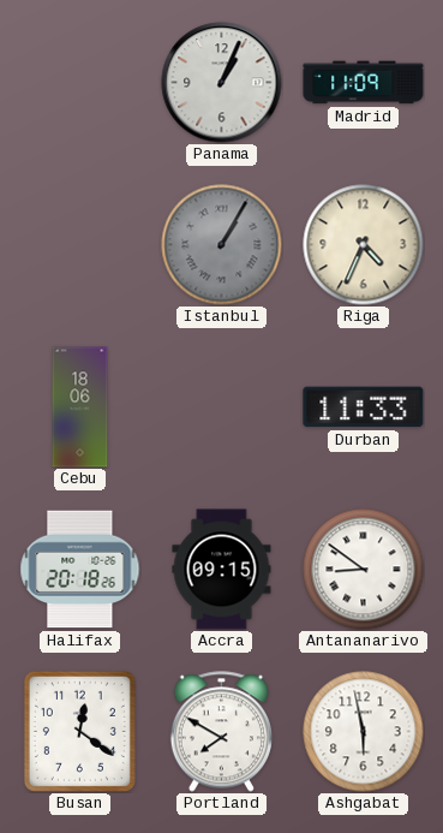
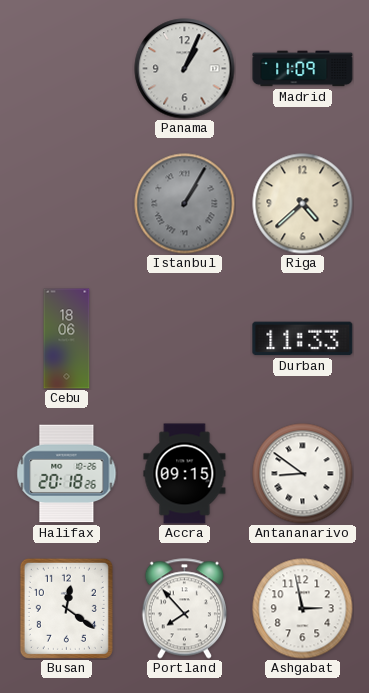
Riga: 4:34 -> 4:38
Portland: 7:50 -> 7:53
Ashgabat: 5:58 -> 2:58
